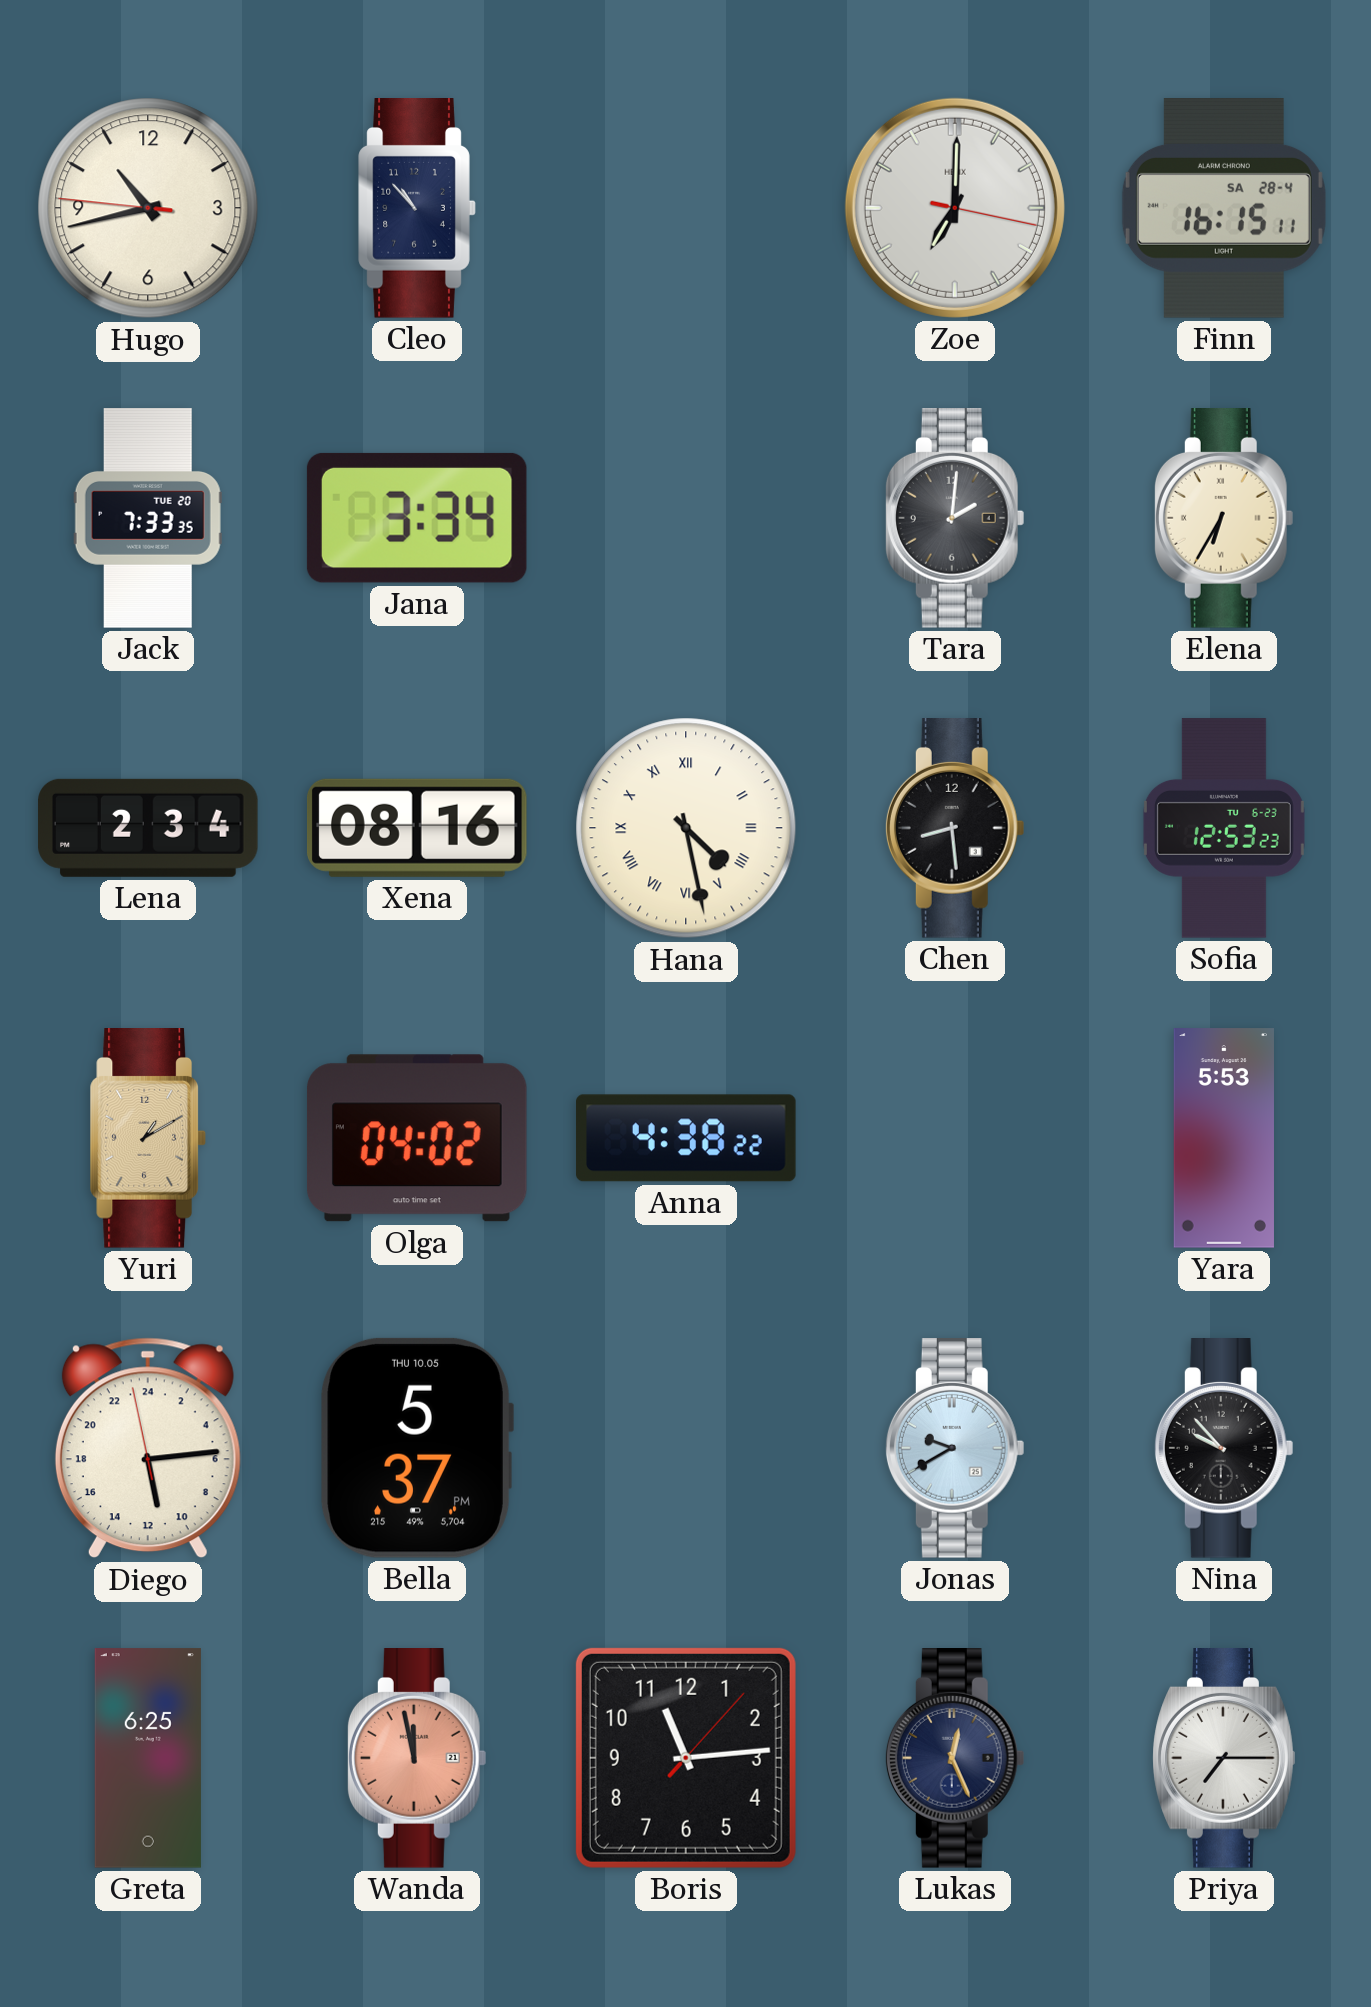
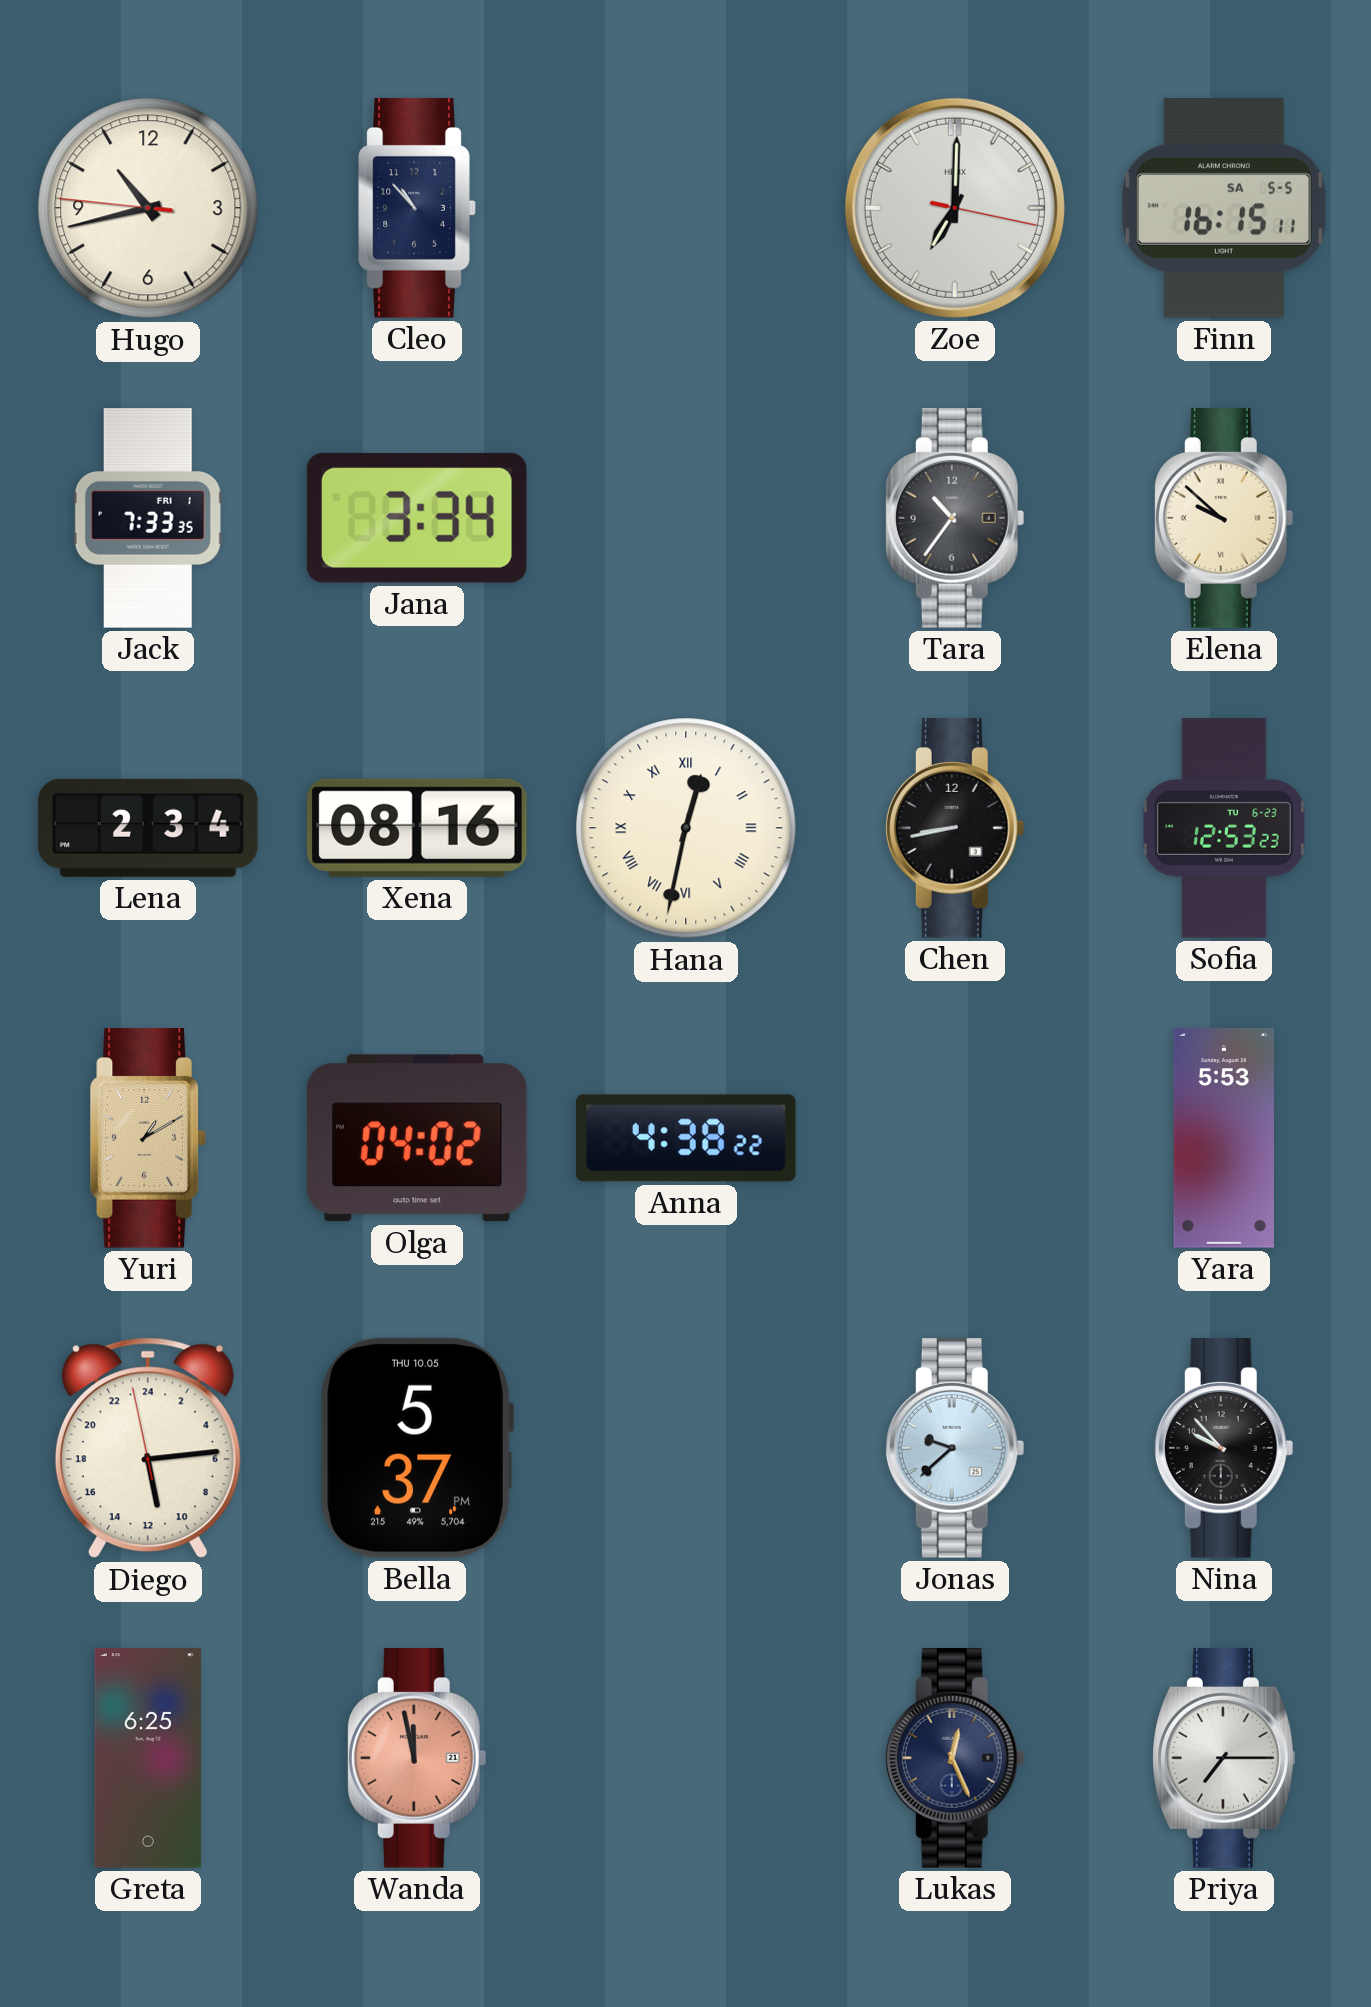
Finn date: SA 28-4 -> SA 5-5
Jack date: TUE 20 -> FRI 1
Tara: 2:01 -> 10:36
Elena: 6:35 -> 9:52
Hana: 4:28 -> 12:32
Chen: 8:29 -> 8:43
Jonas: 9:40 -> 9:38
Boris: 11:14 -> none
